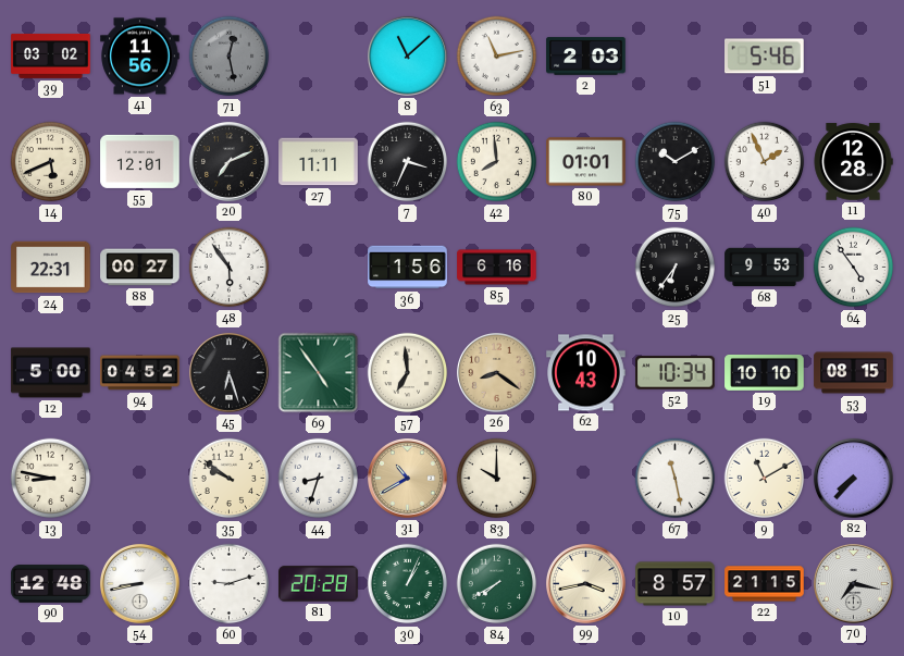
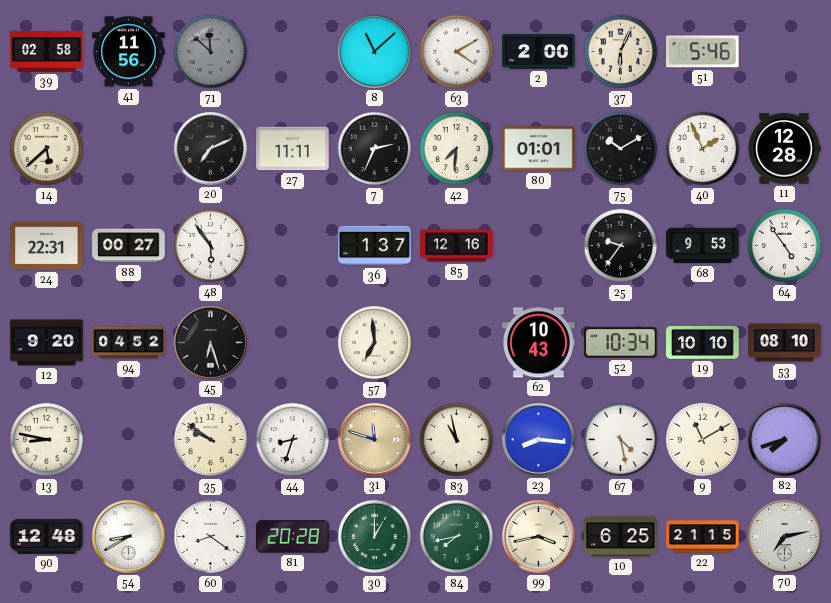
39: 03:02 -> 02:58
71: 12:28 -> 11:52
63: 11:13 -> 4:10
2: 2:03 -> 2:00
37: none -> 6:04
14: 5:41 -> 5:38
55: 12:01 -> none
7: 3:34 -> 2:34
42: 7:59 -> 7:31
36: 1:56 -> 1:37
85: 6:16 -> 12:16
25: 6:36 -> 9:36
12: 5:00 -> 9:20
69: 4:54 -> none
26: 8:21 -> none
53: 08:15 -> 08:10
31: 10:40 -> 11:48
83: 10:00 -> 10:58
23: none -> 8:16
67: 11:28 -> 4:28
82: 7:37 -> 7:42
54: 8:43 -> 8:40
60: 9:12 -> 8:21
30: 1:04 -> 1:00
84: 7:40 -> 7:43
10: 8:57 -> 6:25
70: 7:17 -> 7:13
